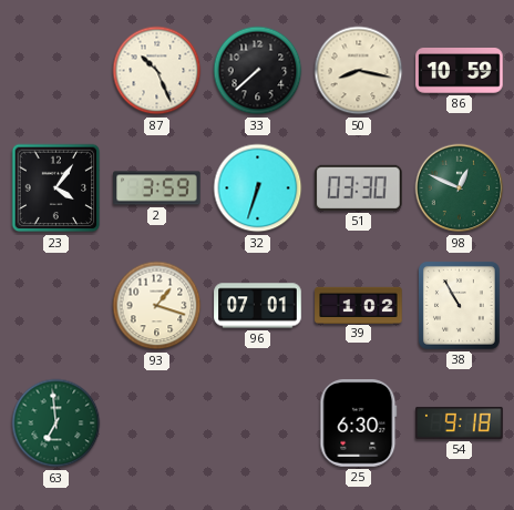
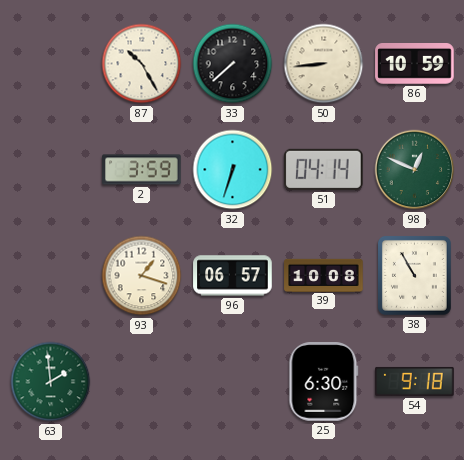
87: 10:26 -> 10:25
50: 8:17 -> 8:44
23: 4:06 -> none
51: 03:30 -> 04:14
96: 07:01 -> 06:57
39: 1:02 -> 10:08
63: 6:59 -> 1:59
